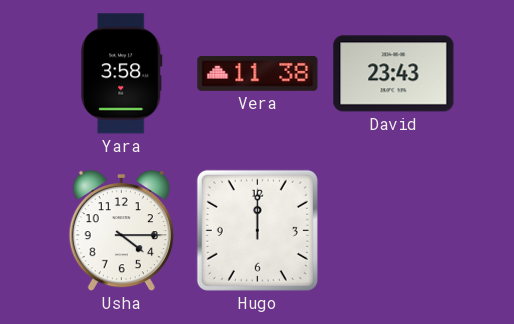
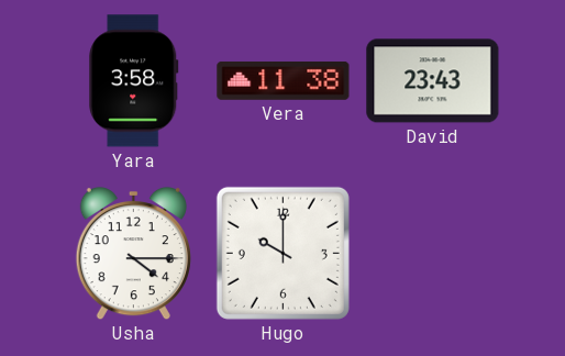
Hugo: 12:00 -> 10:00
